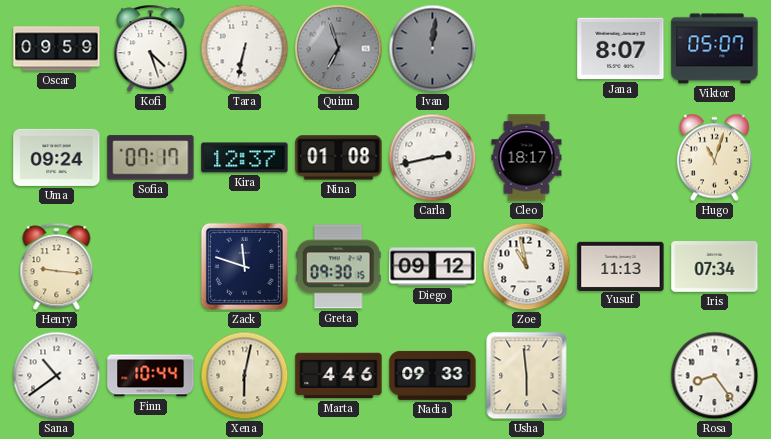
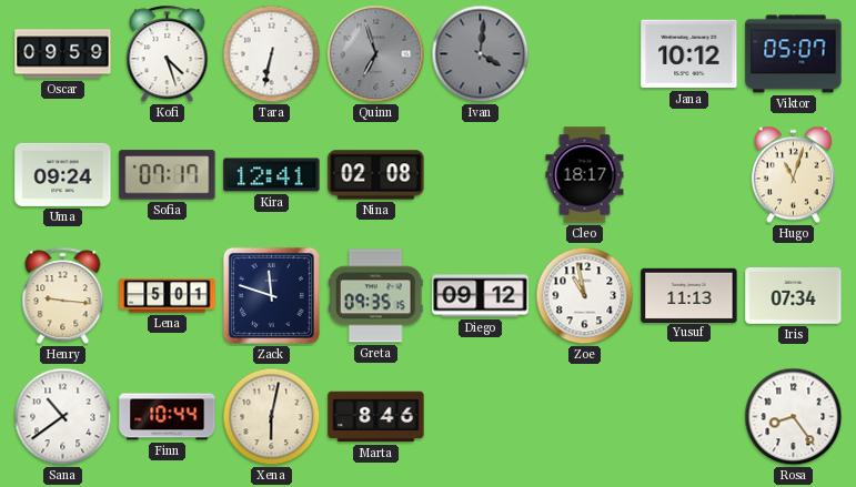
Ivan: 12:01 -> 4:01
Jana: 8:07 -> 10:12
Kira: 12:37 -> 12:41
Nina: 01:08 -> 02:08
Carla: 2:43 -> none
Lena: none -> 5:01
Greta: 09:30 -> 09:35
Marta: 4:46 -> 8:46
Nadia: 09:33 -> none
Usha: 5:59 -> none
